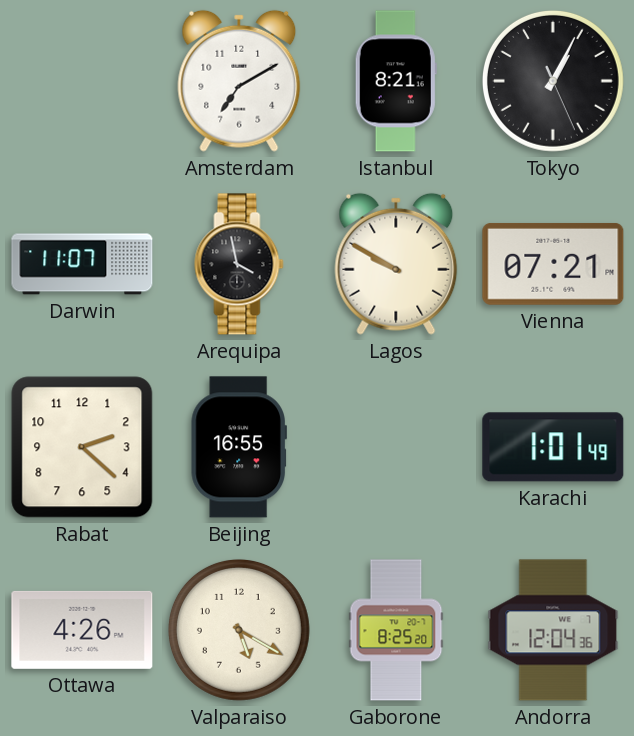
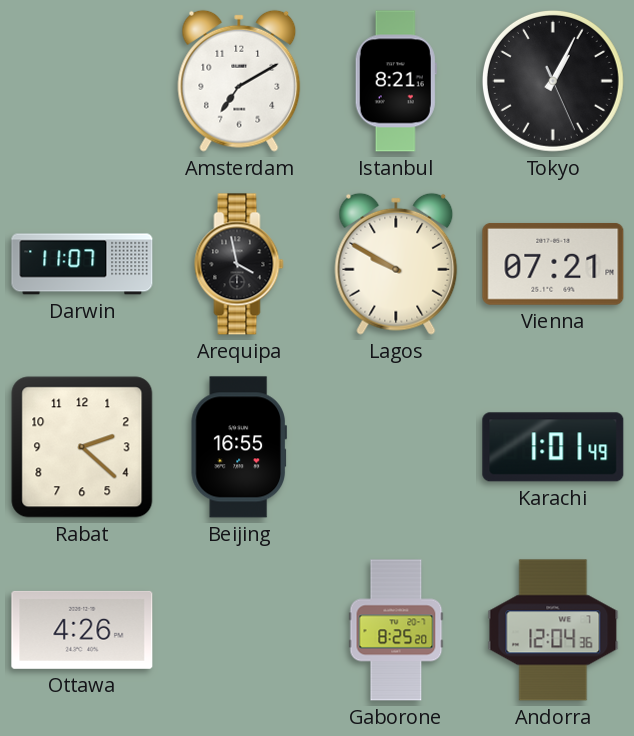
Valparaiso: 5:20 -> none
